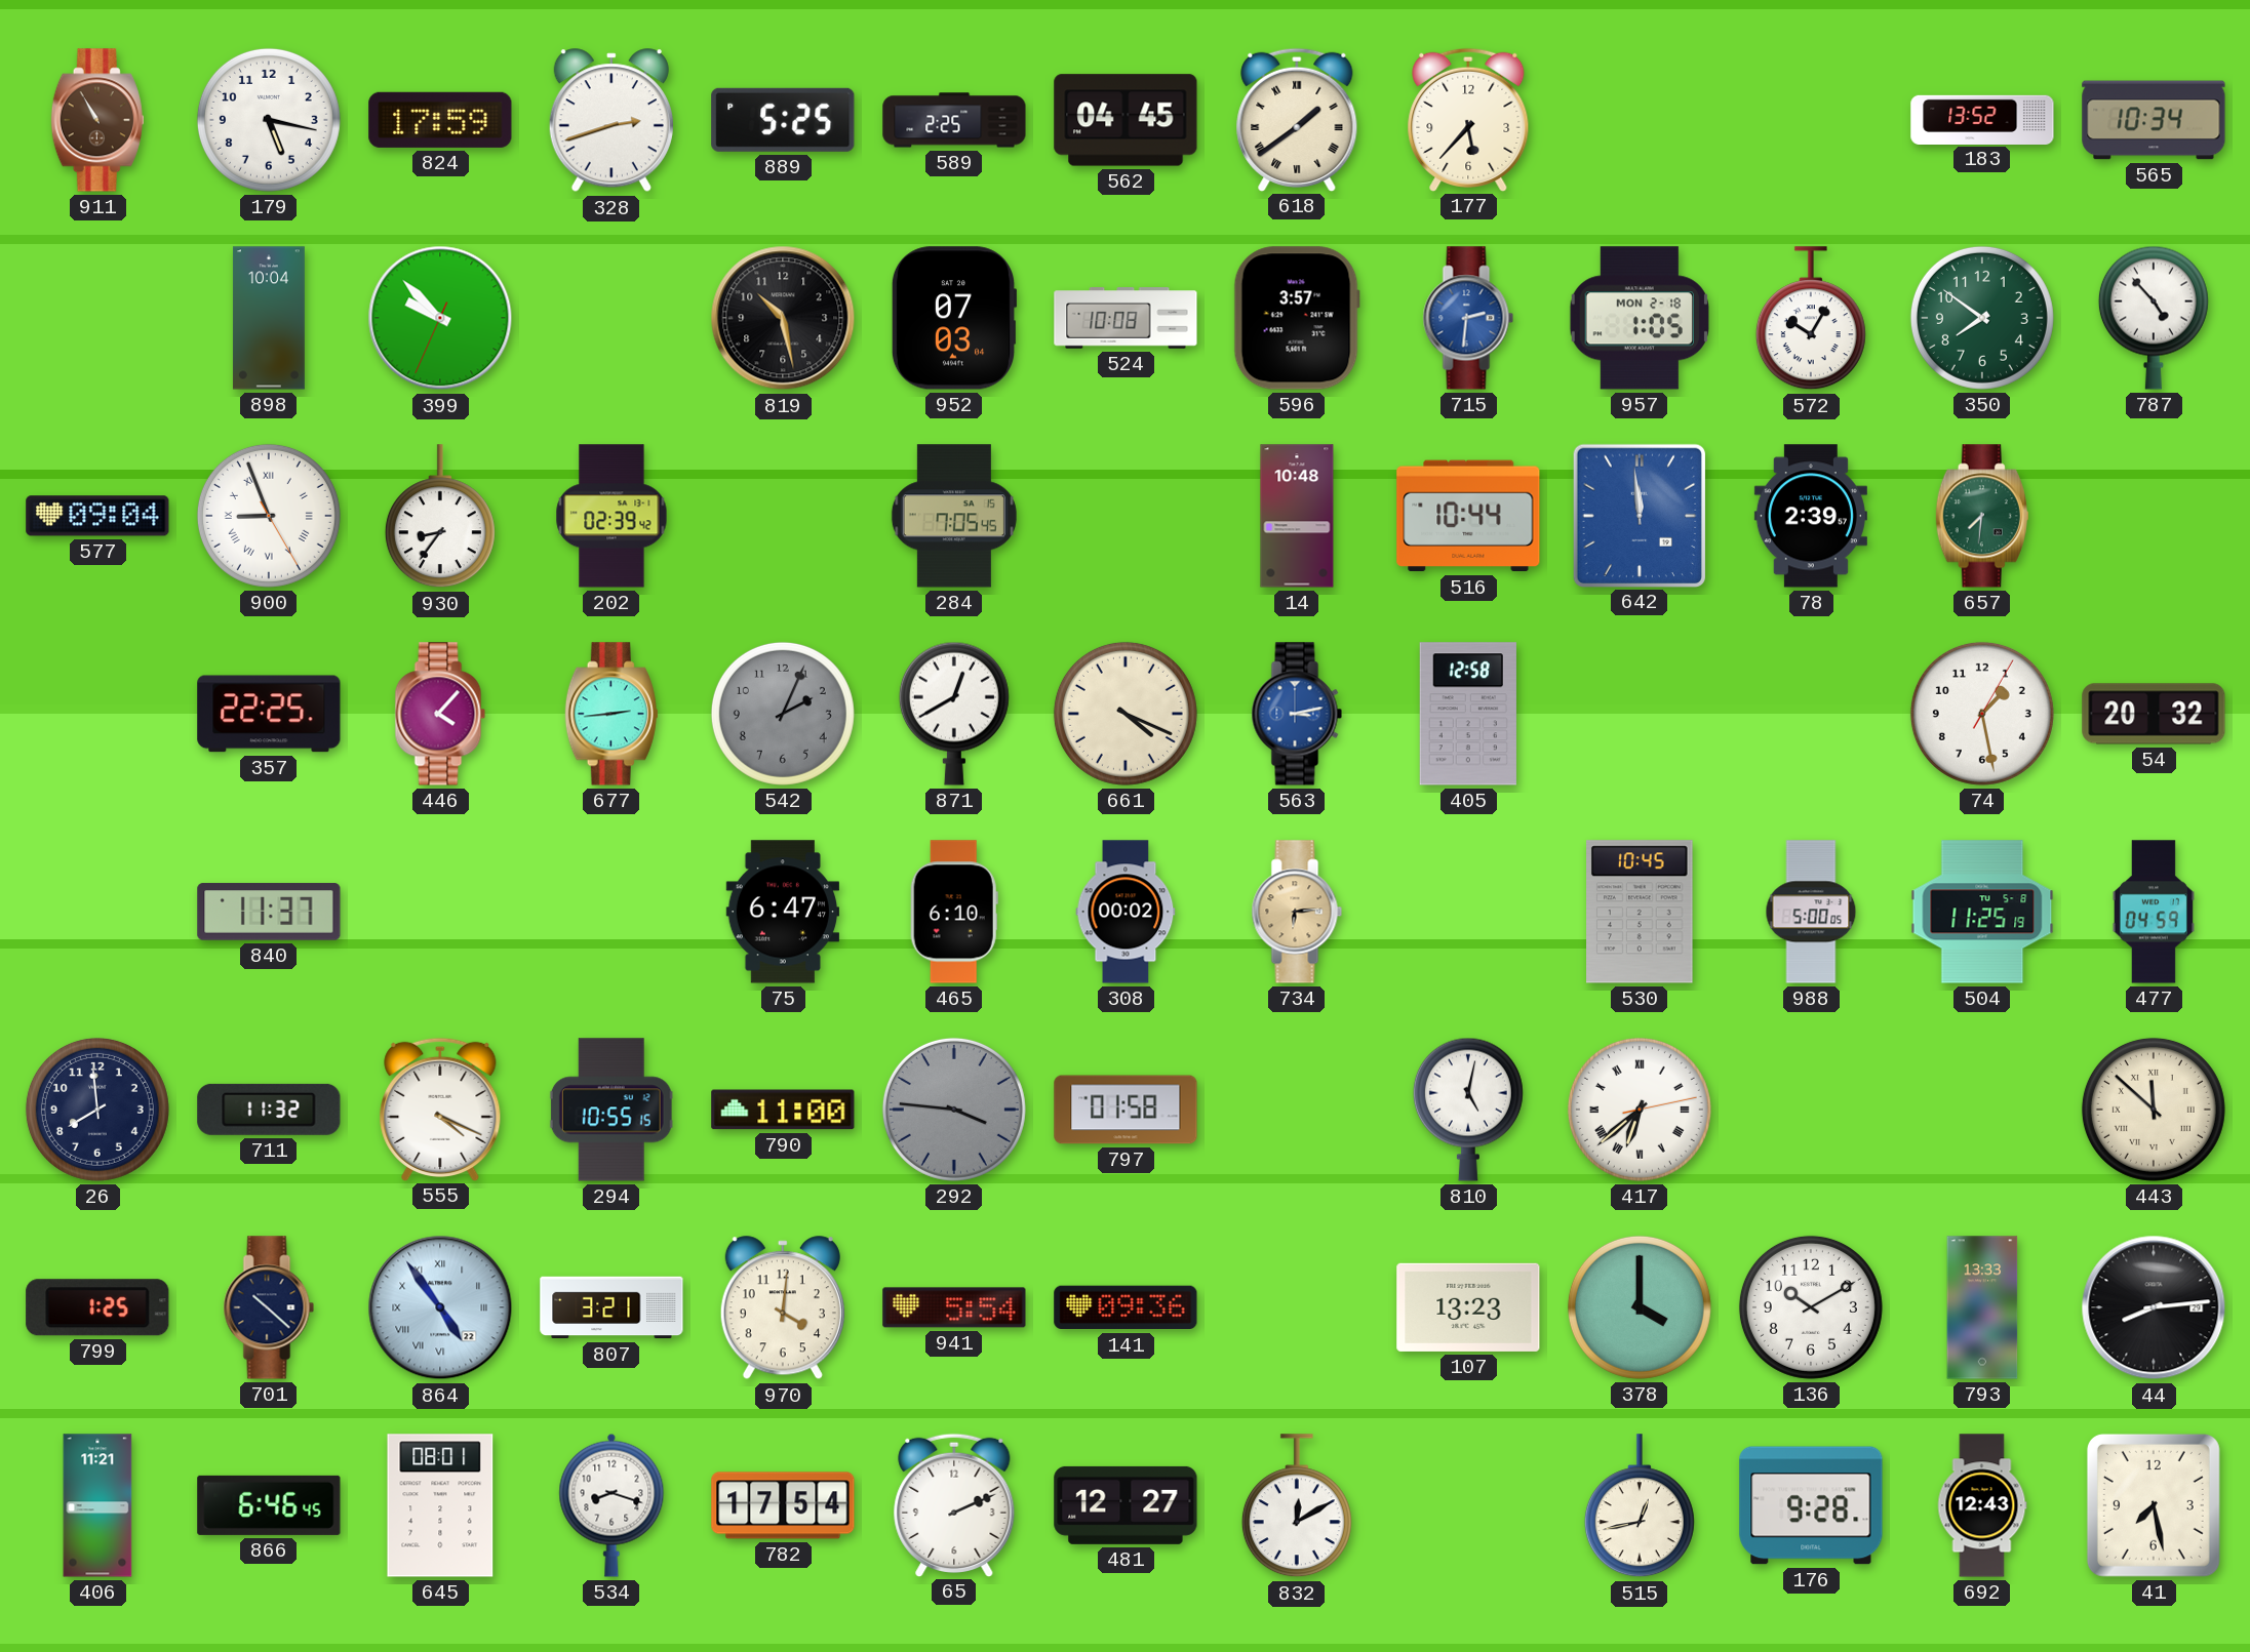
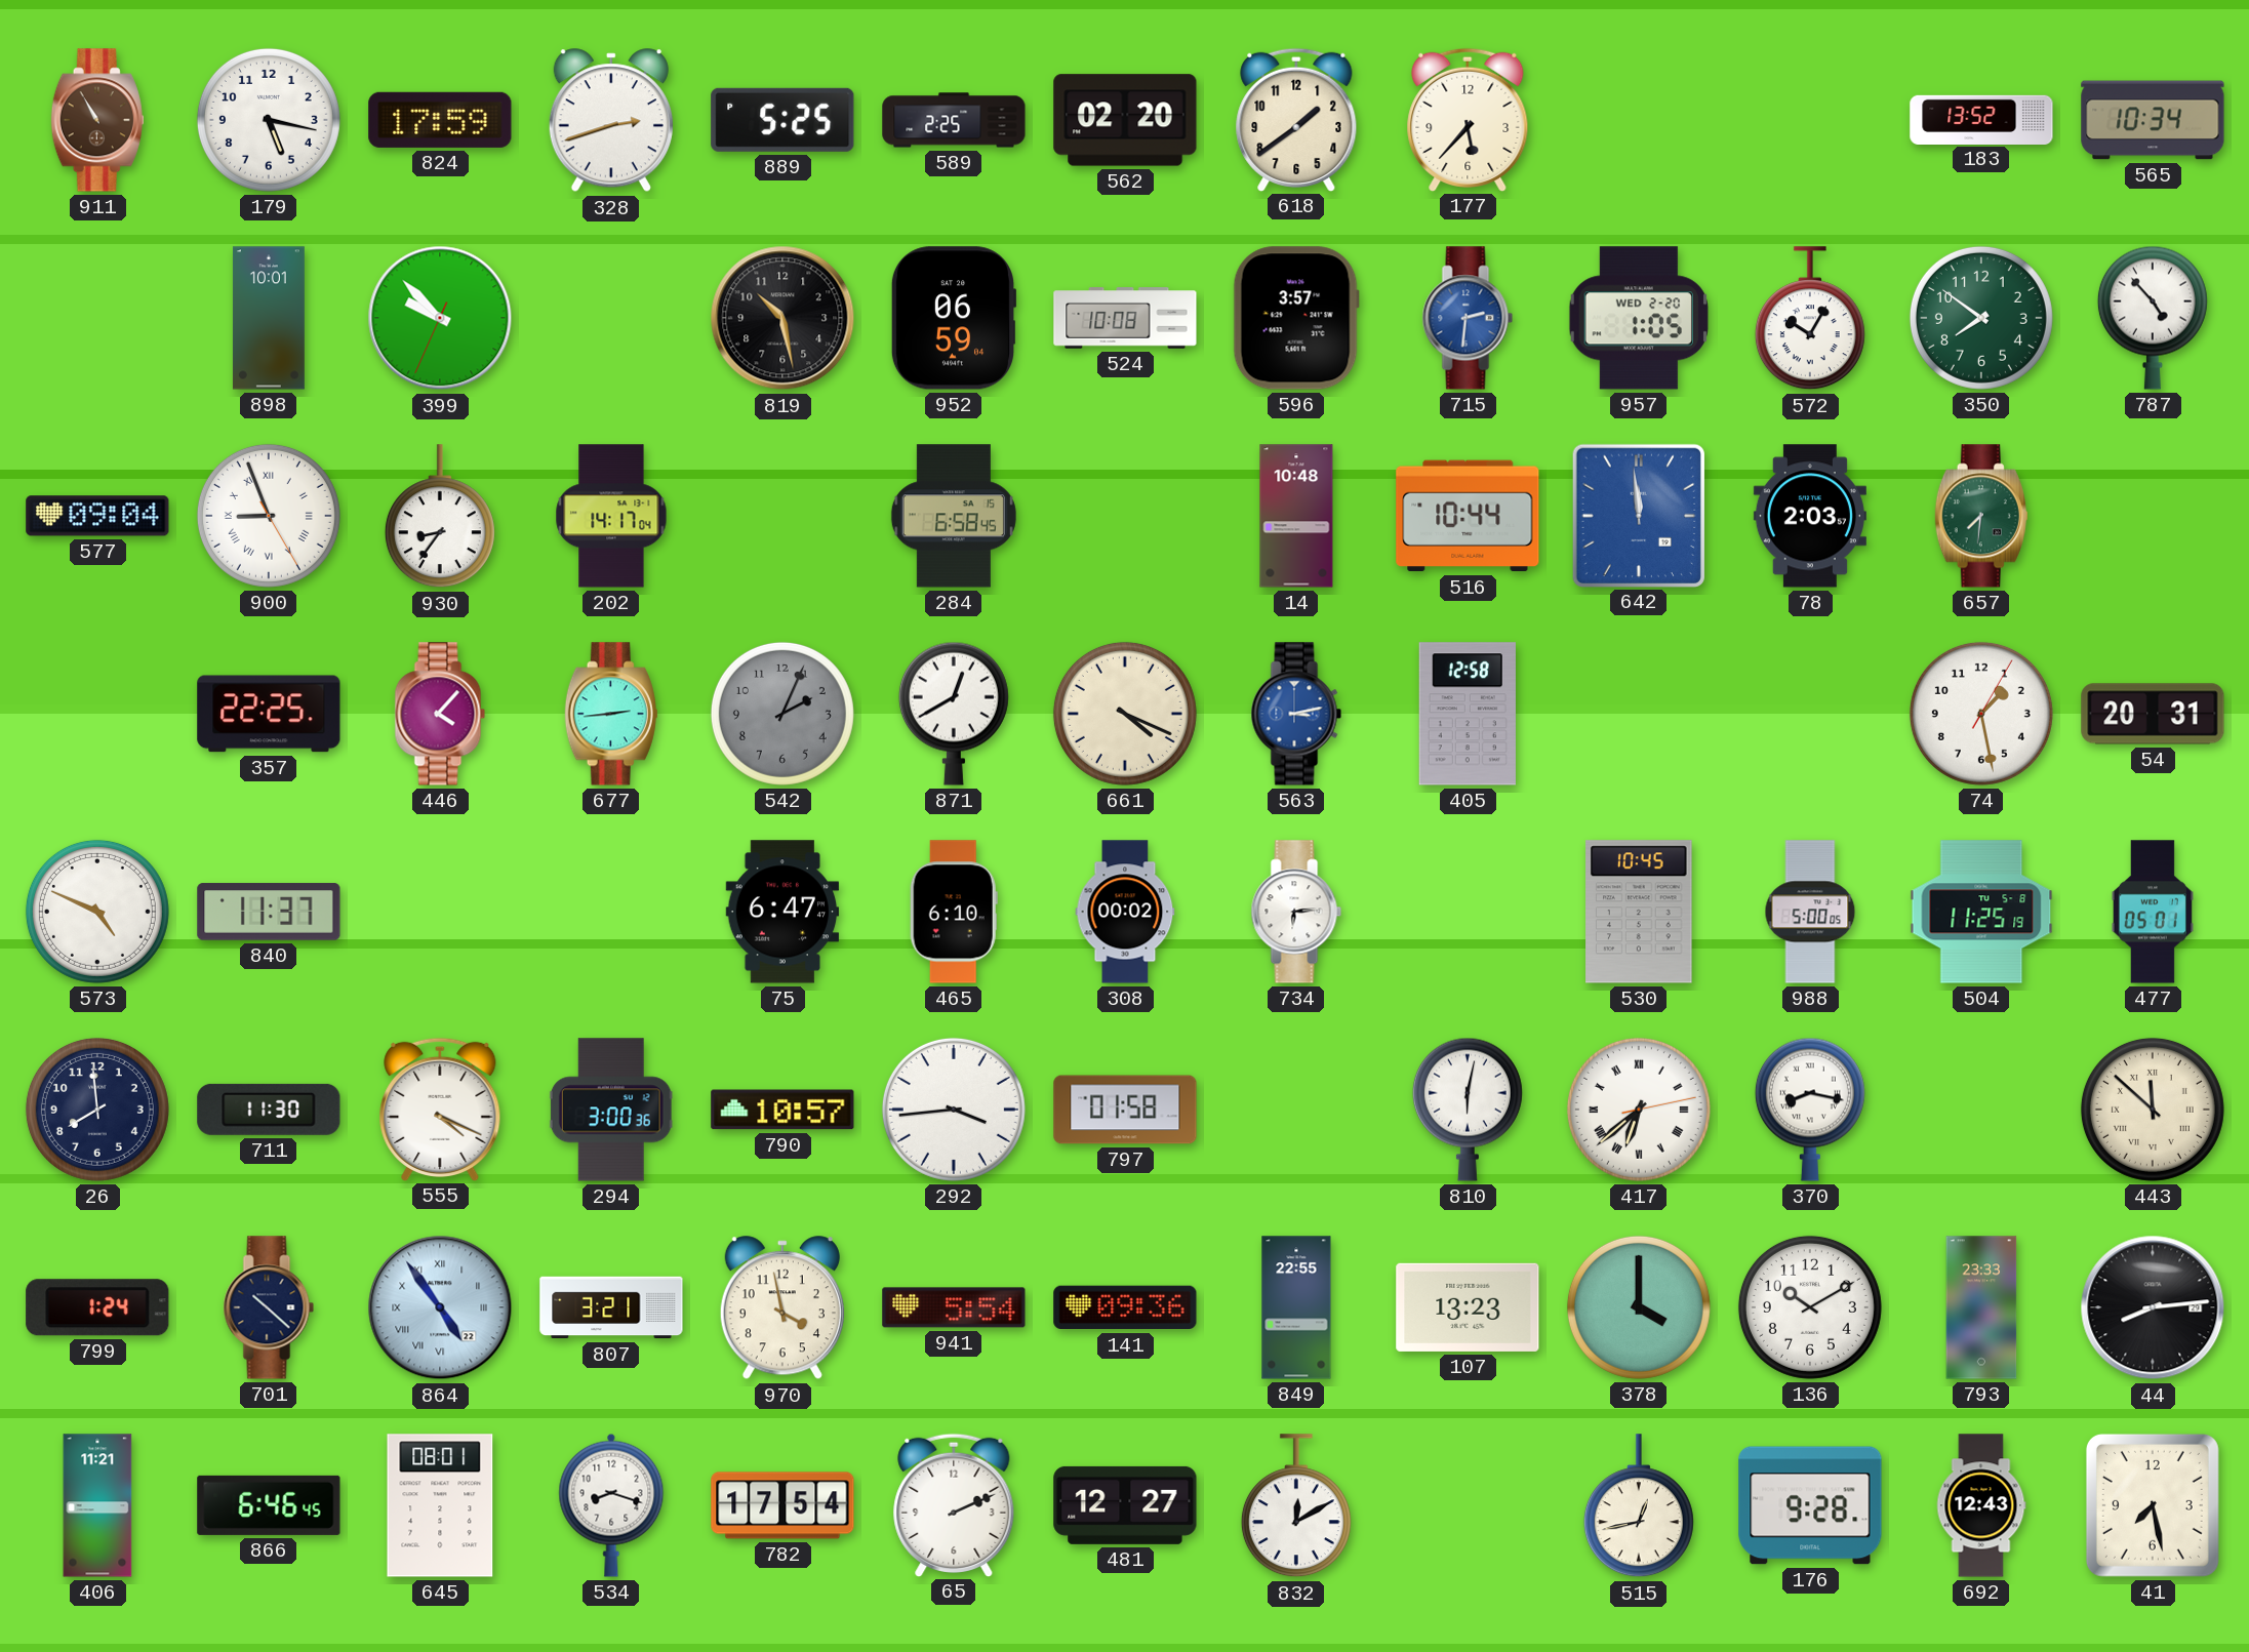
562: 04:45 -> 02:20
618 numerals: Roman -> Arabic
898: 10:04 -> 10:01
952: 07:03 -> 06:59
957 date: MON 2-18 -> WED 2-20
202: 02:39 -> 14:17
284: 7:05 -> 6:58
78: 2:39 -> 2:03
54: 20:32 -> 20:31
573: none -> 4:49
734 dial: champagne -> white
477: 04:59 -> 05:01
711: 11:32 -> 11:30
294: 10:55 -> 3:00
790: 11:00 -> 10:57
292: 3:46 -> 3:44
292 dial: grey -> white
810: 5:02 -> 6:02
370: none -> 8:17
799: 1:25 -> 1:24
970: 4:01 -> 3:58
849: none -> 22:55
793: 13:33 -> 23:33
